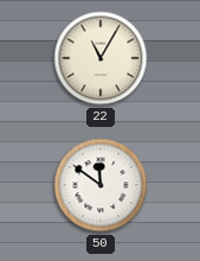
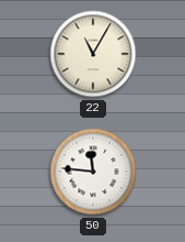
50: 11:51 -> 11:46
